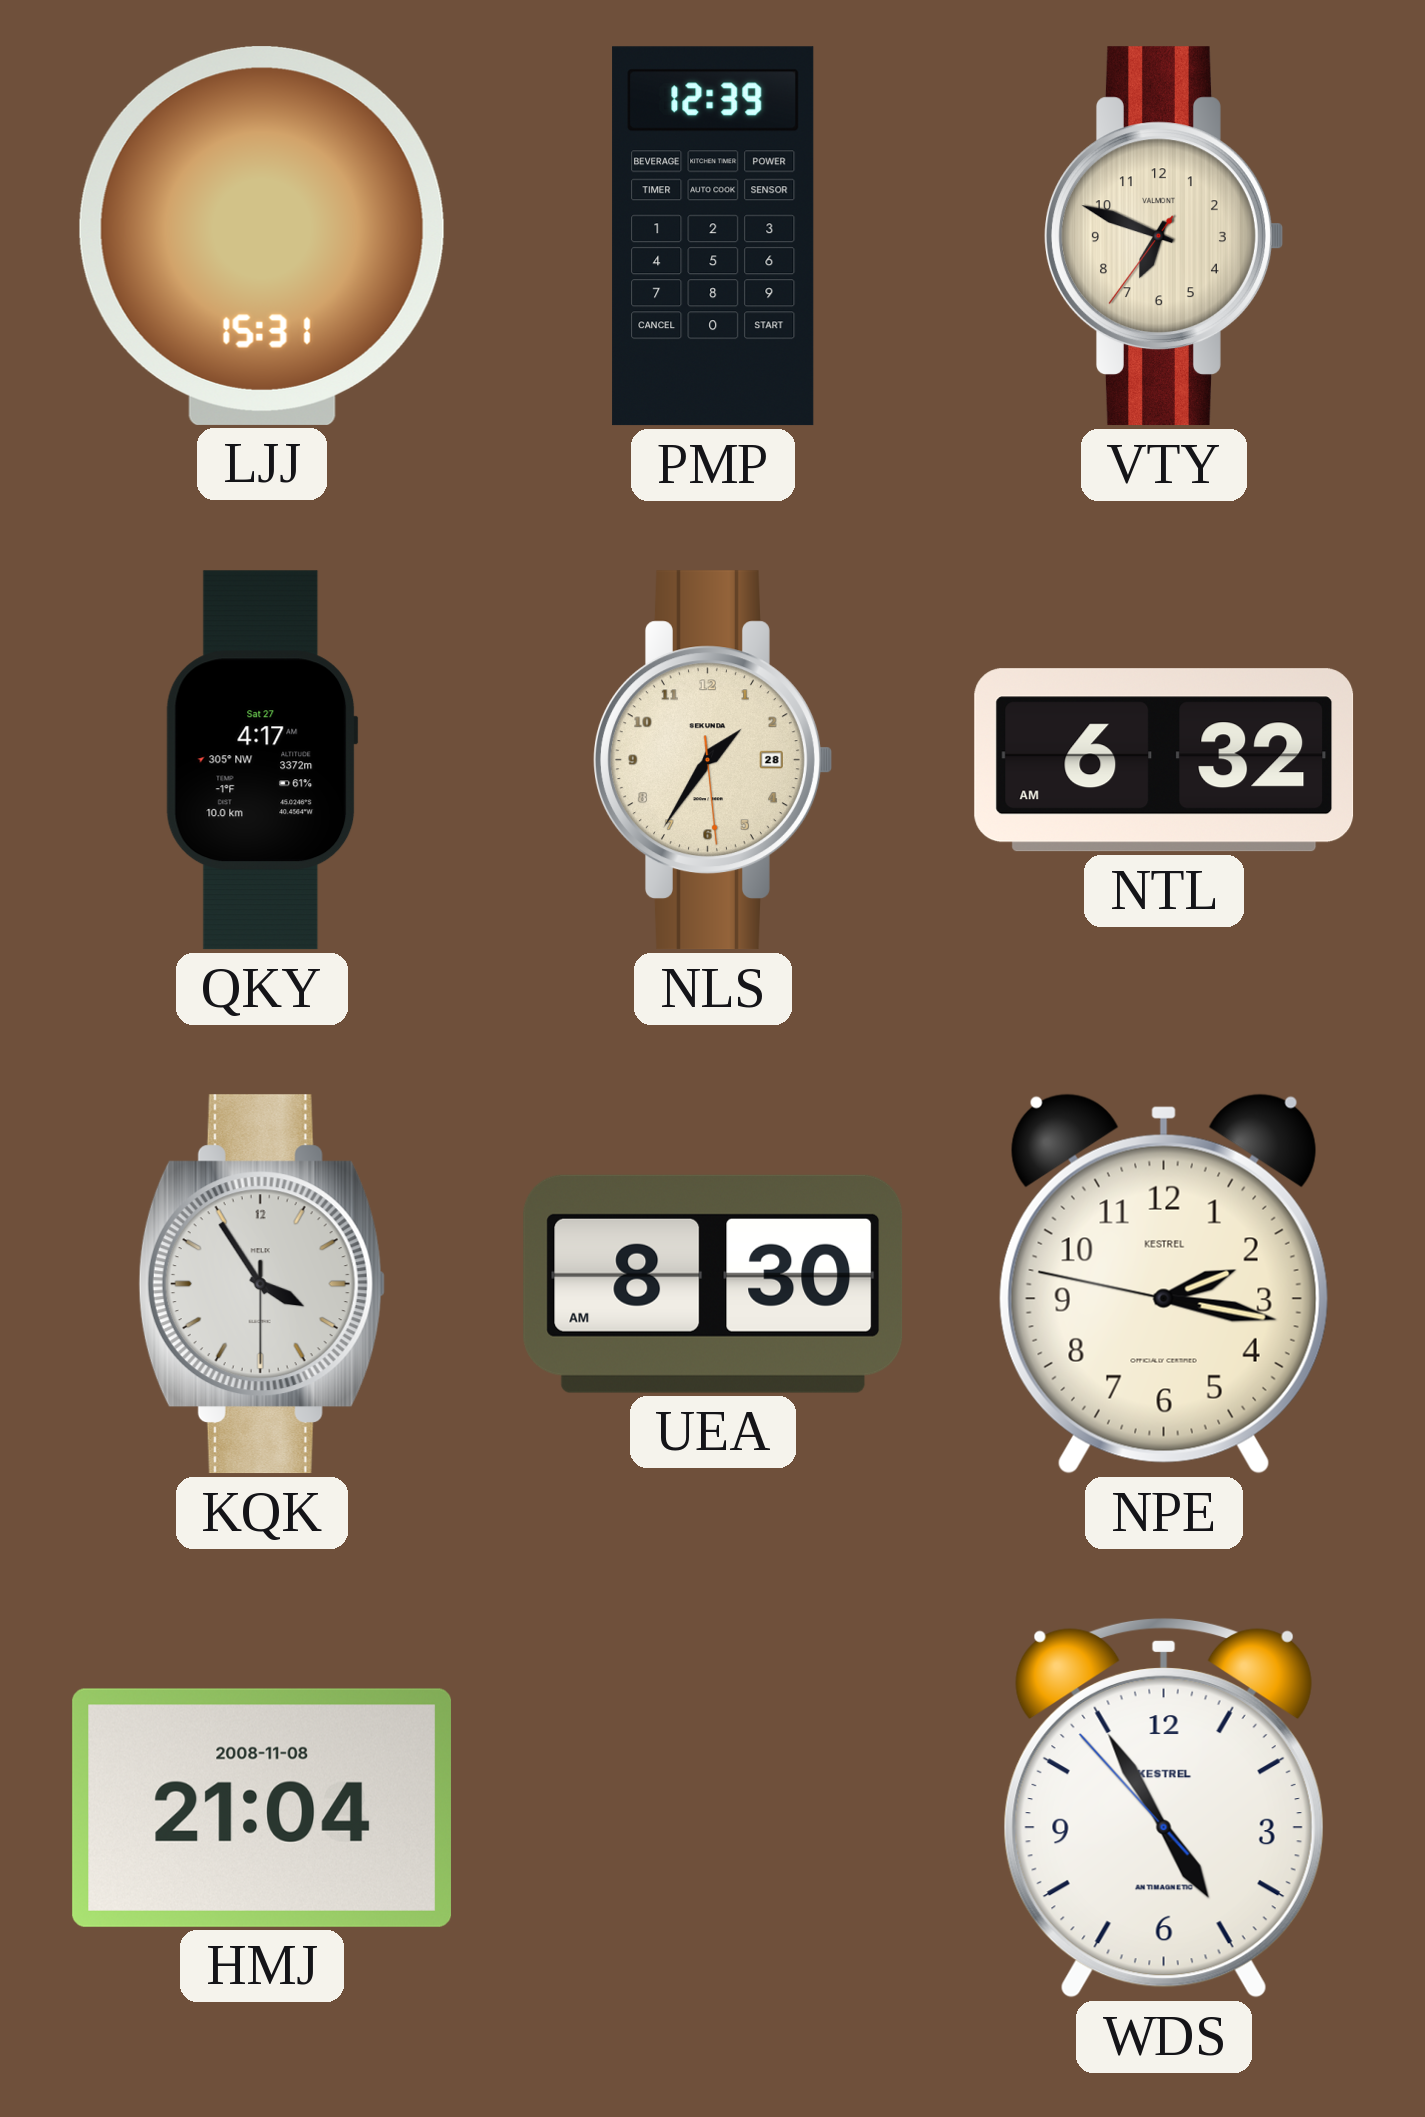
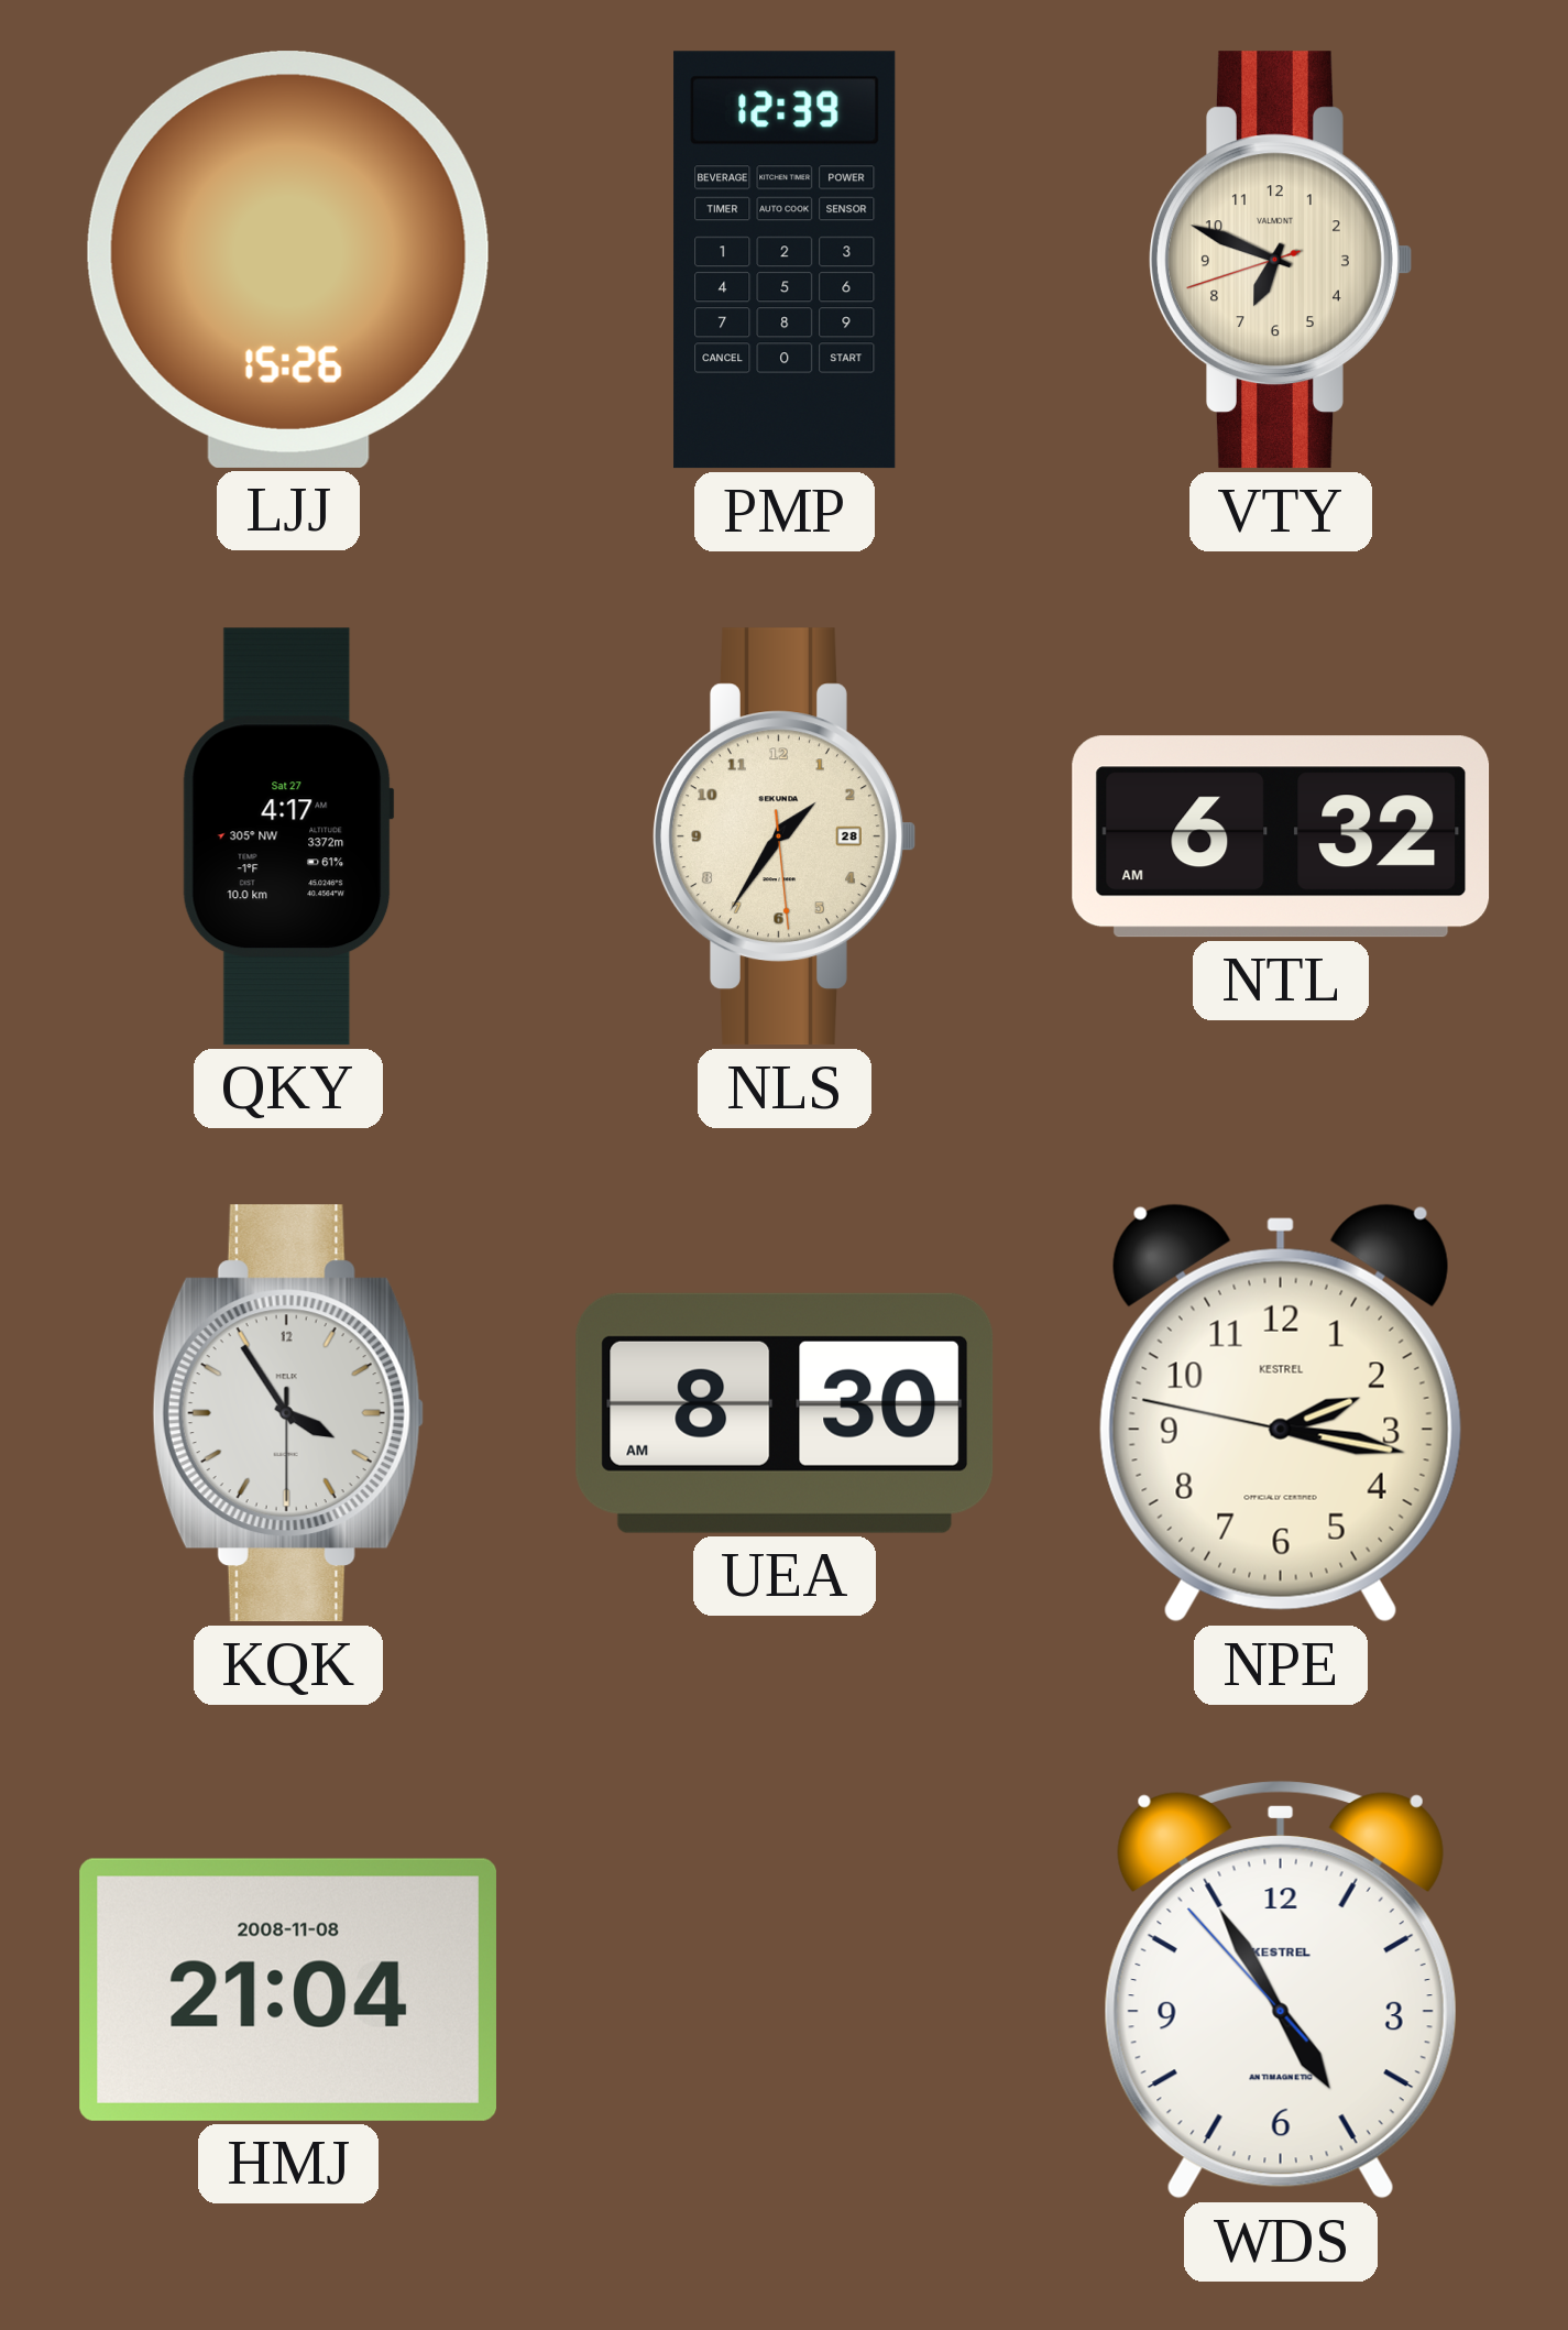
LJJ: 15:31 -> 15:26
VTY: 6:48:36 -> 6:48:42
